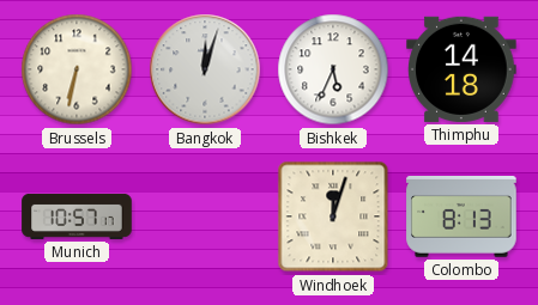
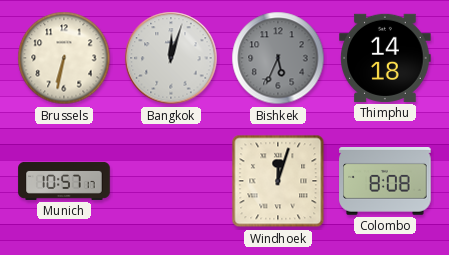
Bishkek dial: white -> grey
Colombo: 8:13 -> 8:08
